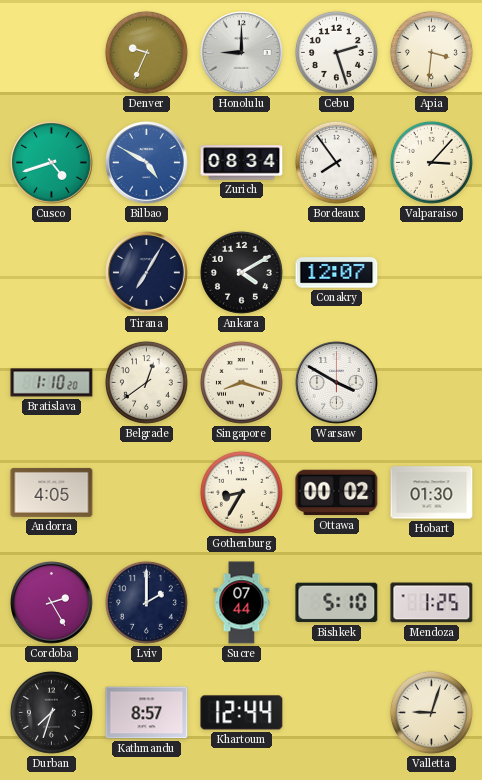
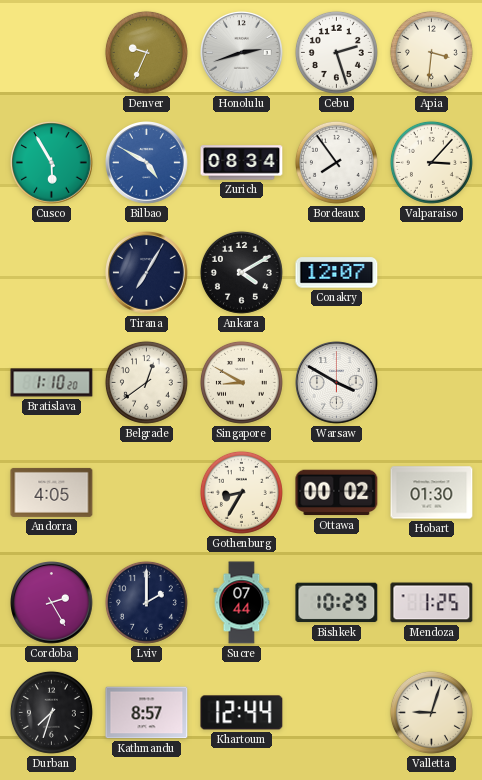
Honolulu: 9:00 -> 2:42
Cusco: 4:42 -> 5:55
Singapore: 8:18 -> 8:50
Bishkek: 5:10 -> 10:29
